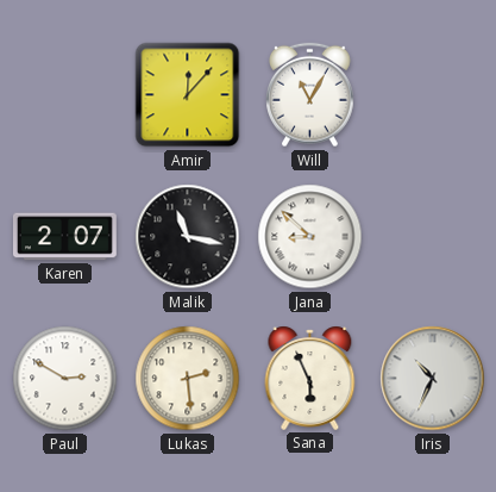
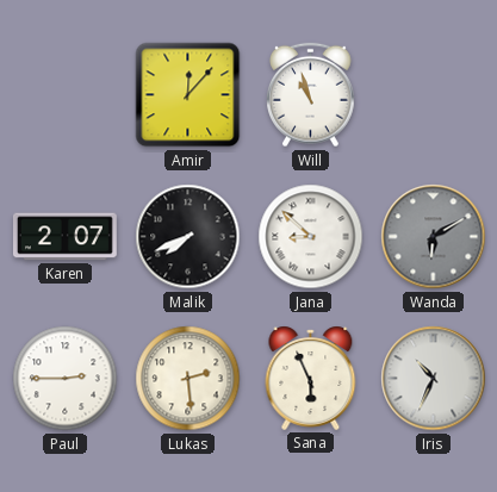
Will: 11:05 -> 10:57
Malik: 11:17 -> 7:41
Wanda: none -> 6:10
Paul: 2:50 -> 2:45
